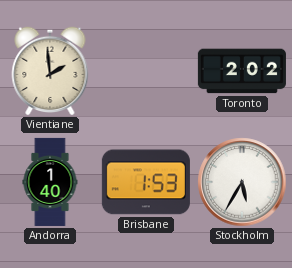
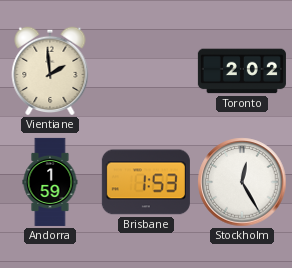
Andorra: 1:40 -> 1:59
Stockholm: 5:35 -> 12:25
